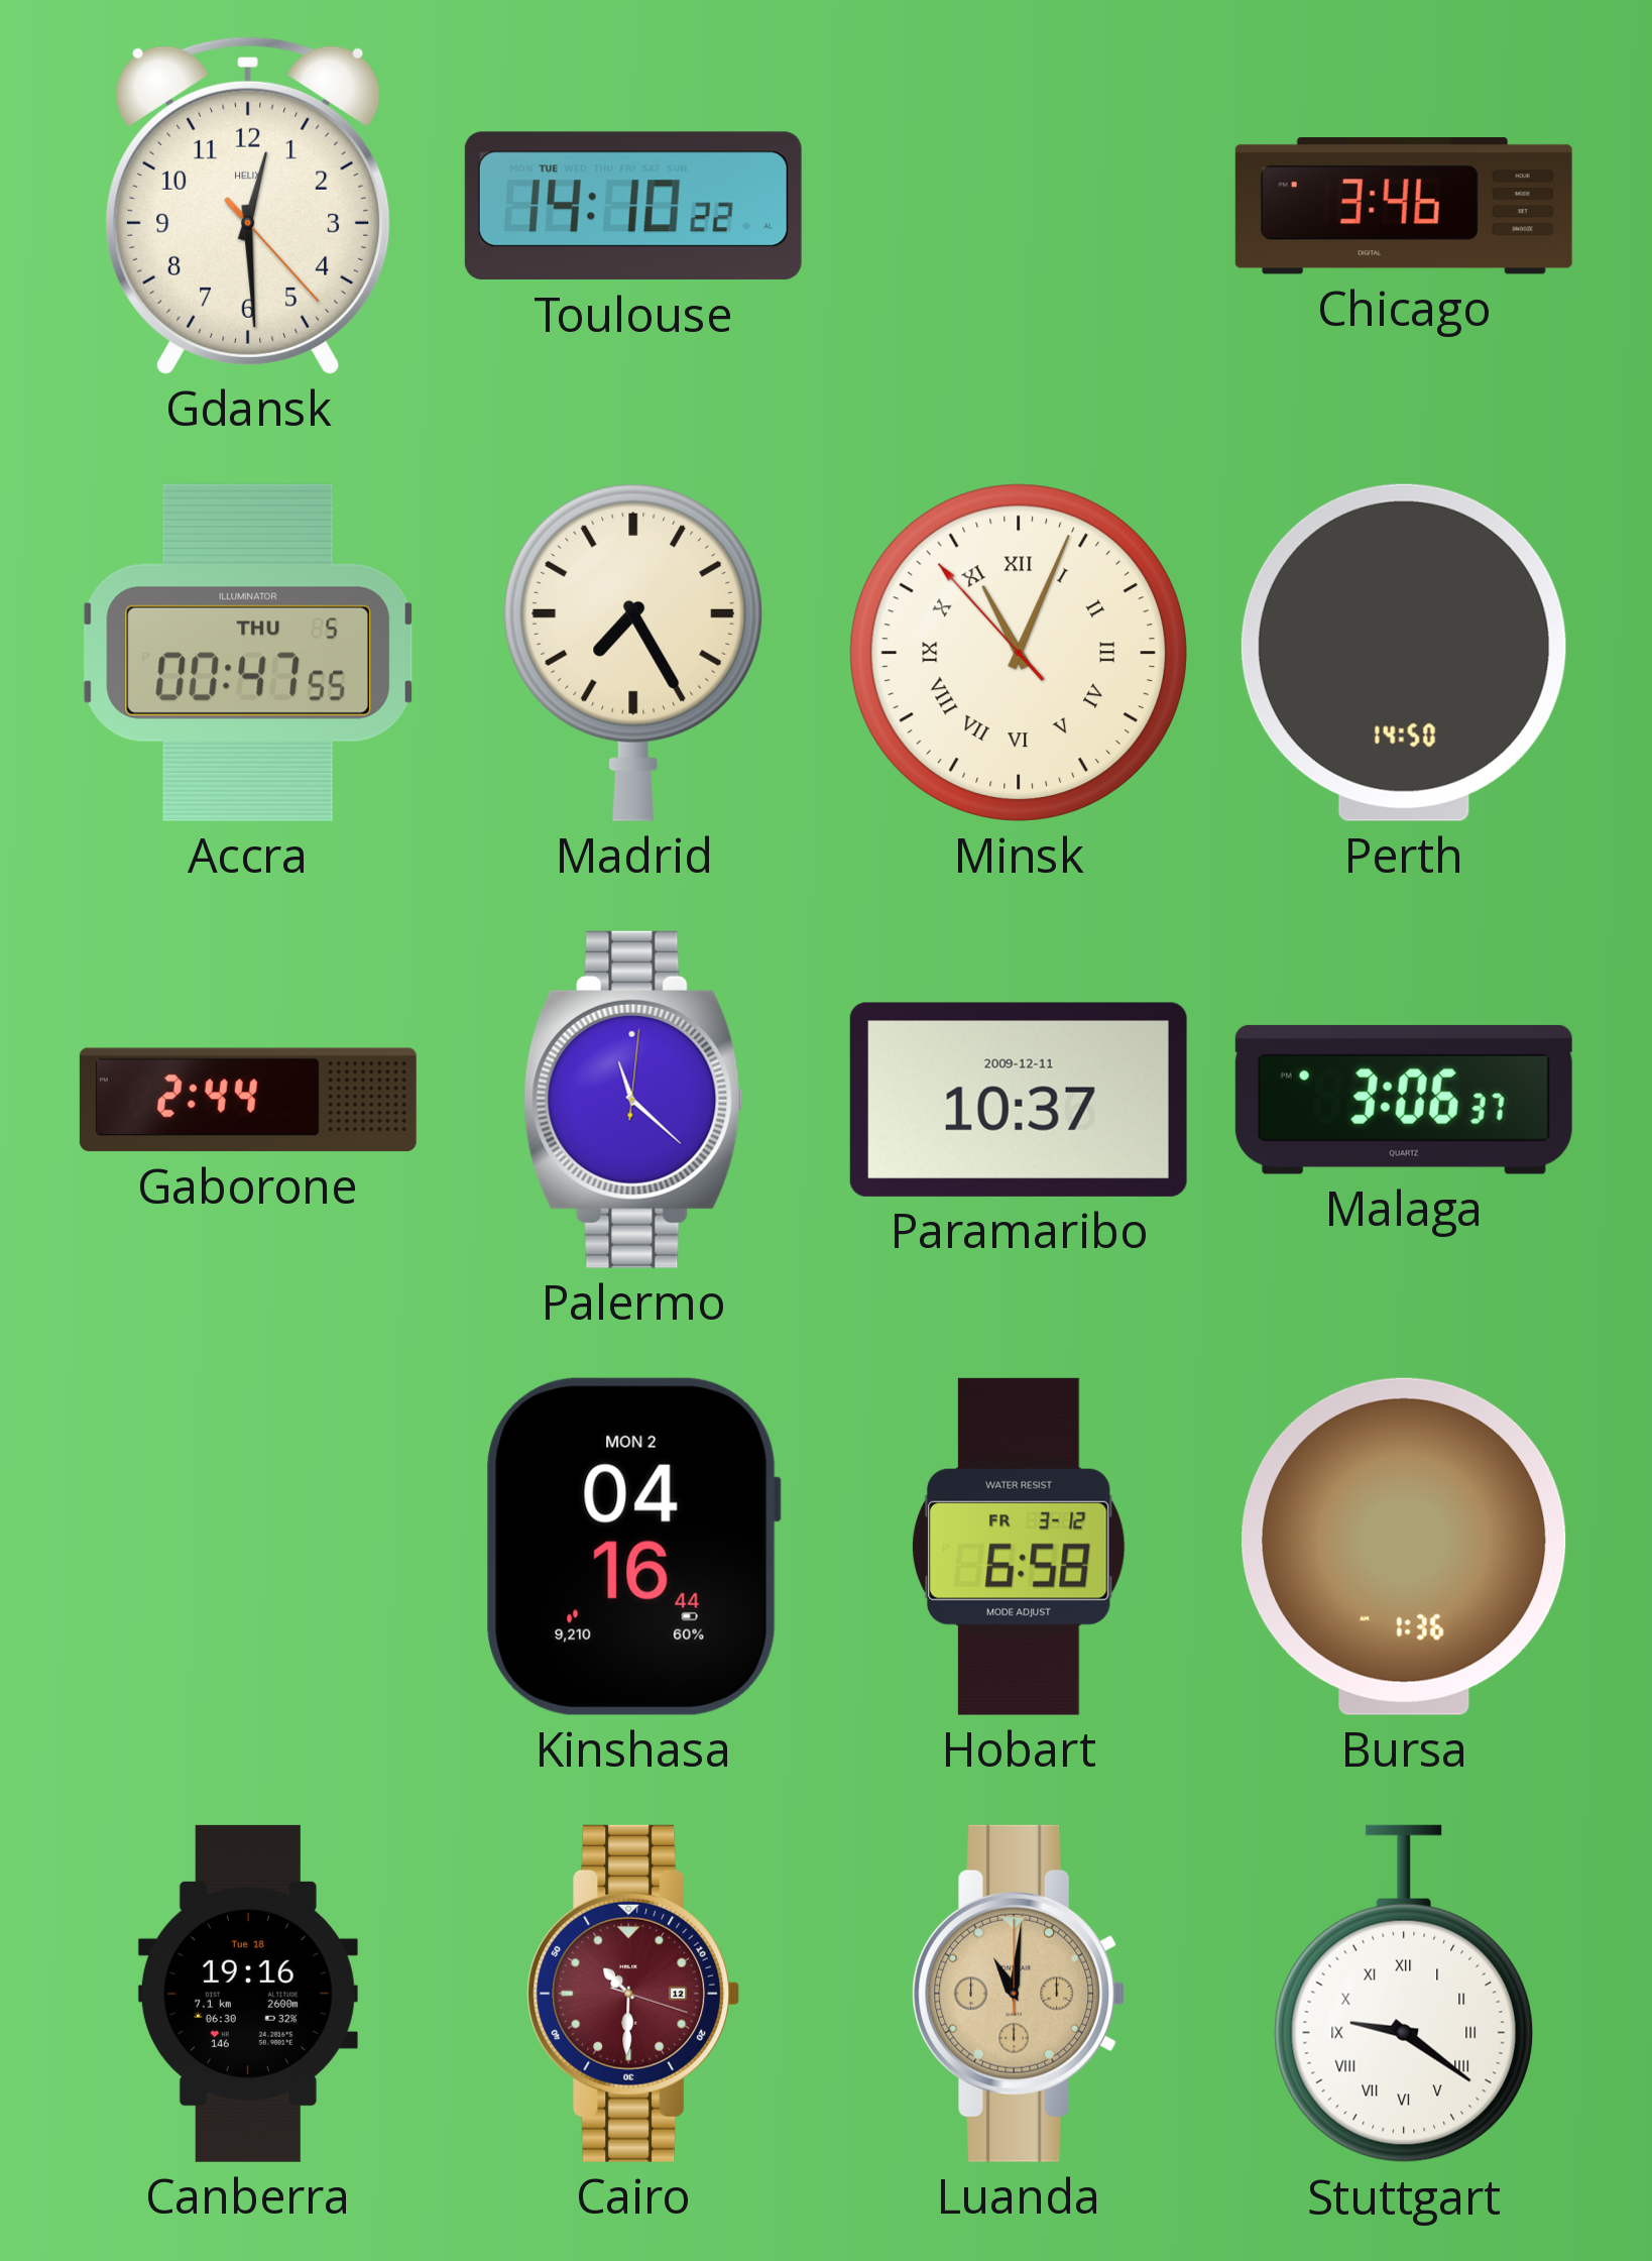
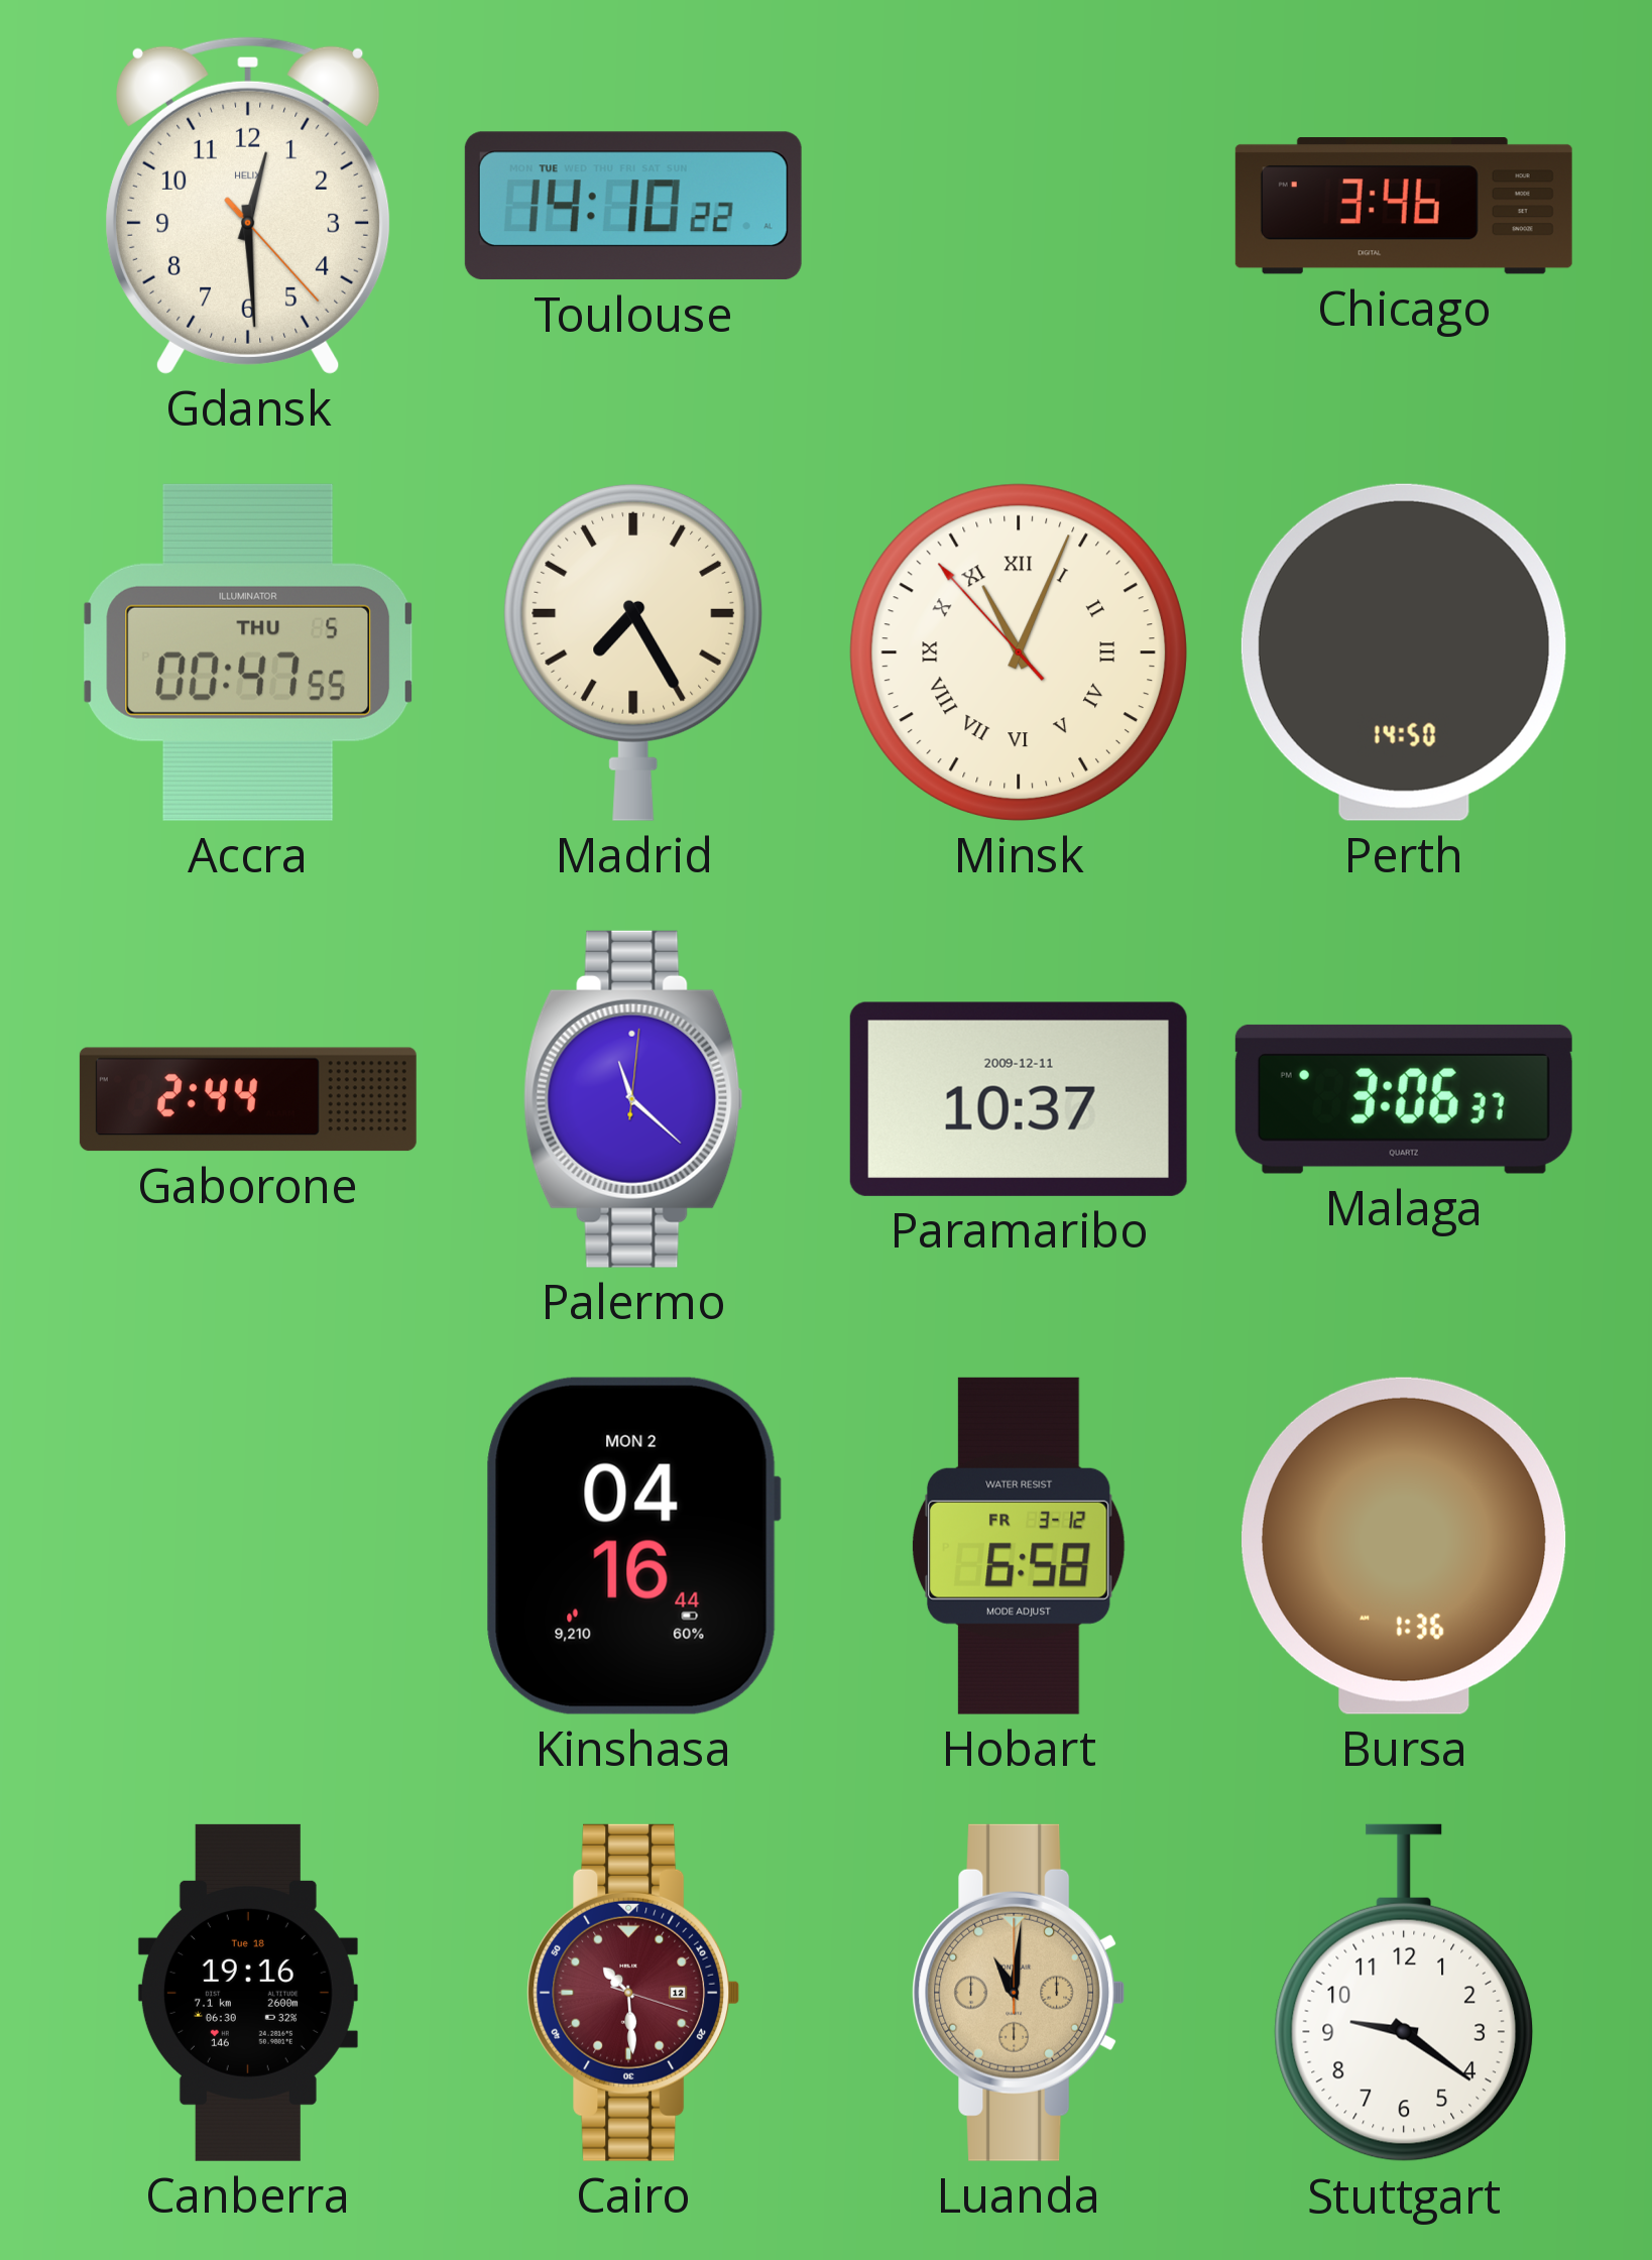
Cairo: 10:30 -> 10:29
Stuttgart numerals: Roman -> Arabic
